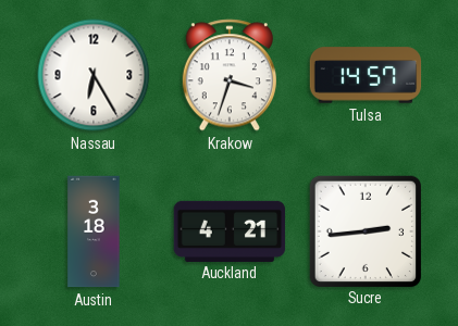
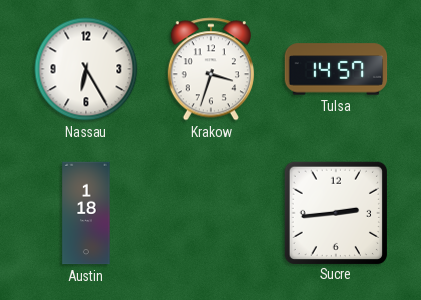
Austin: 3:18 -> 1:18
Auckland: 4:21 -> none
